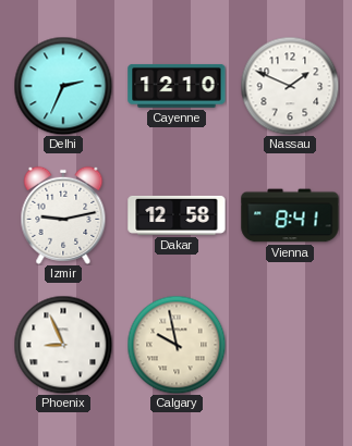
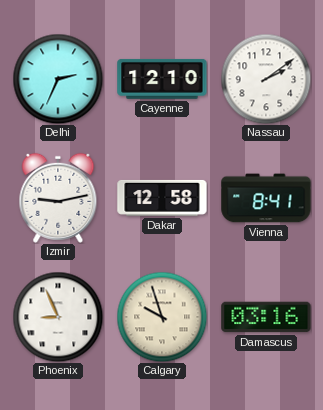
Nassau: 1:49 -> 2:09
Calgary: 9:58 -> 9:57
Damascus: none -> 03:16
